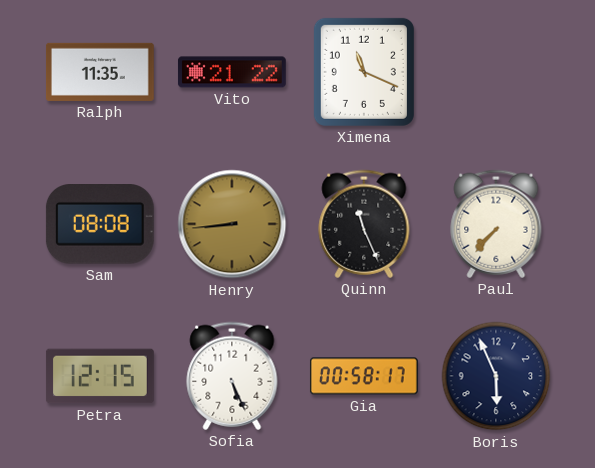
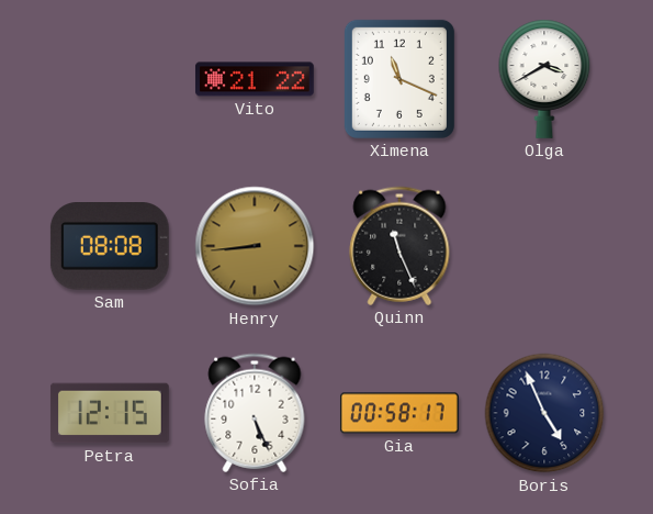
Ralph: 11:35 -> none
Olga: none -> 3:40
Paul: 7:37 -> none
Boris: 5:56 -> 4:56
